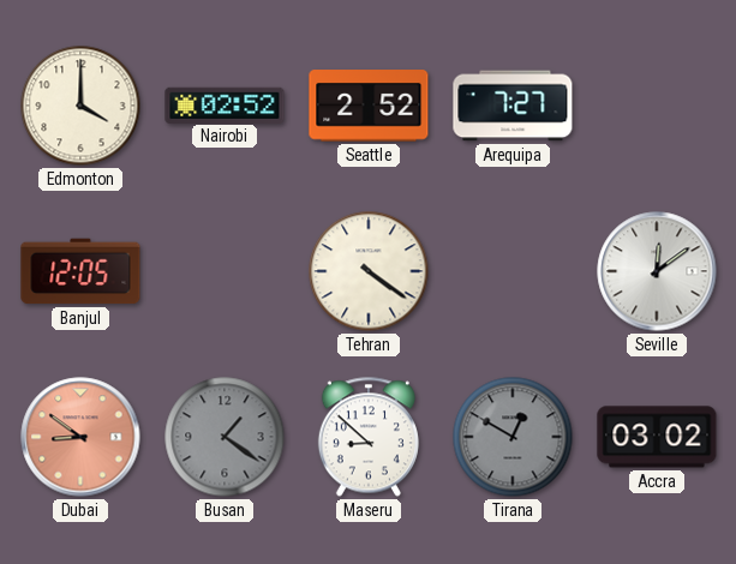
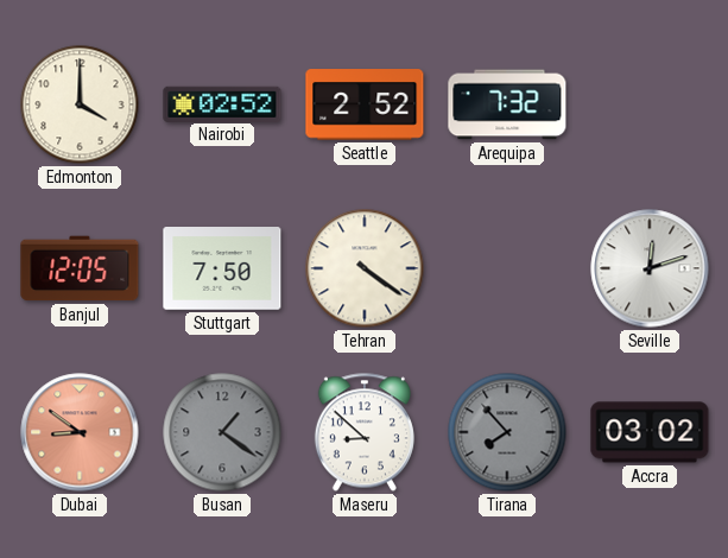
Arequipa: 7:27 -> 7:32
Stuttgart: none -> 7:50
Seville: 12:09 -> 12:12
Tirana: 12:50 -> 7:53
